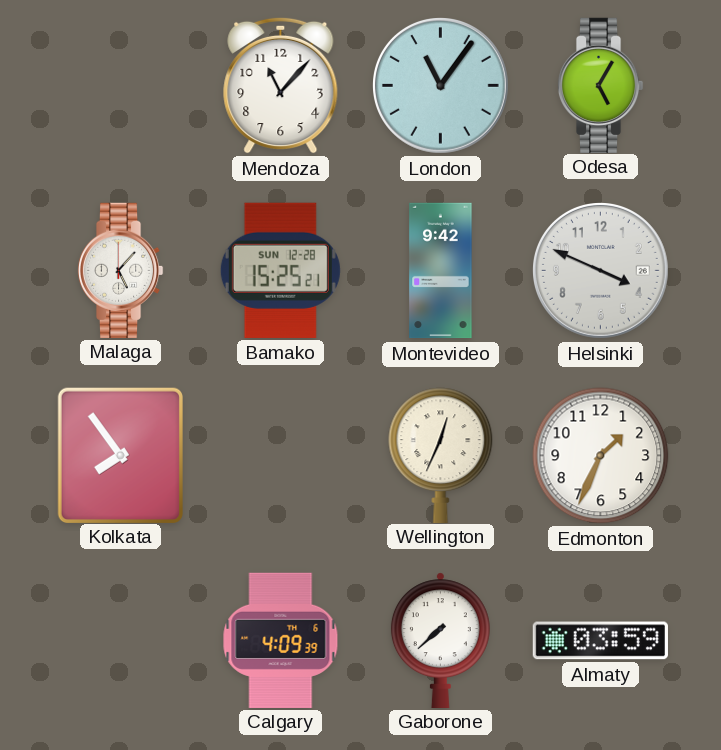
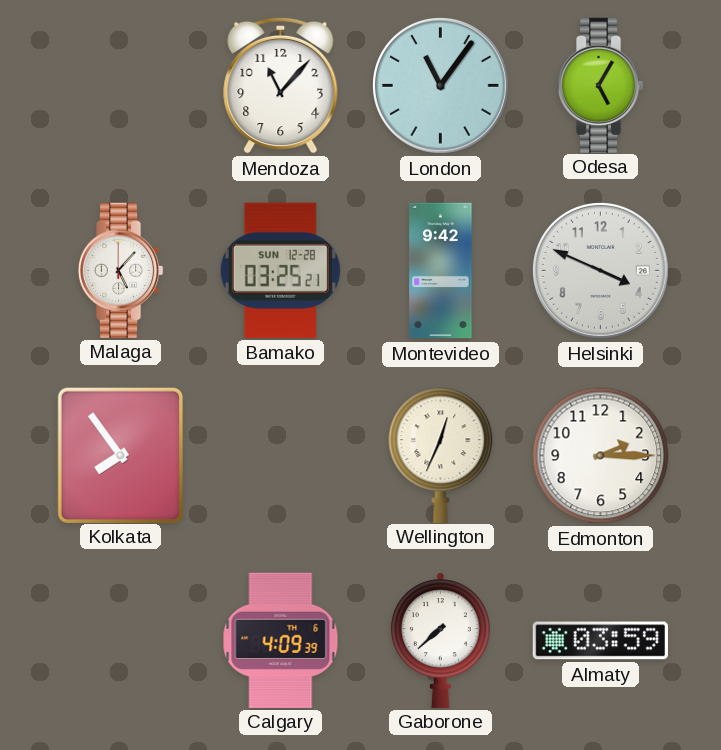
Bamako: 15:25 -> 03:25
Edmonton: 1:34 -> 2:15
